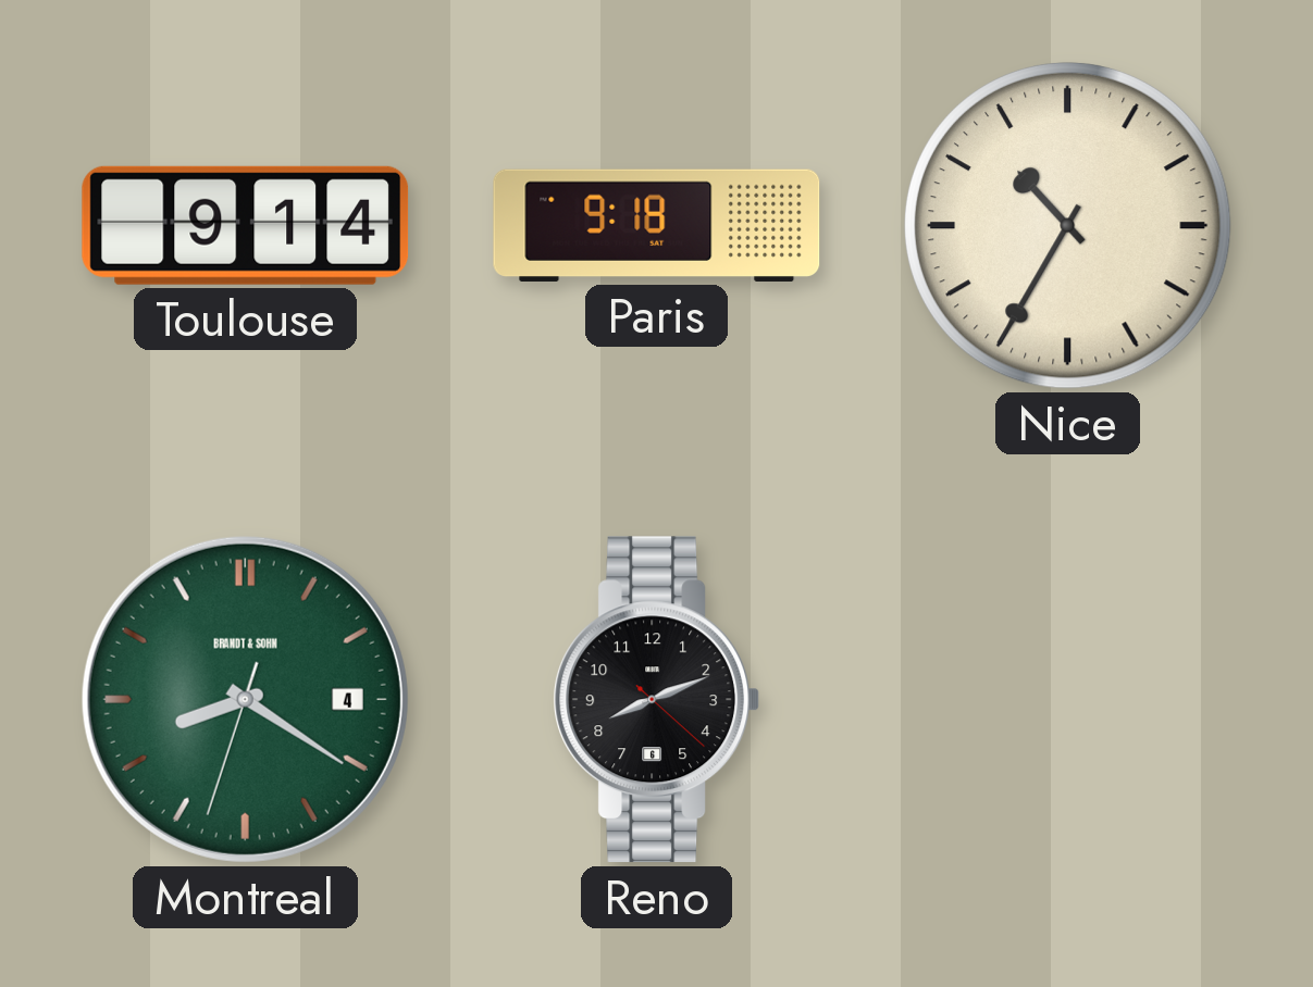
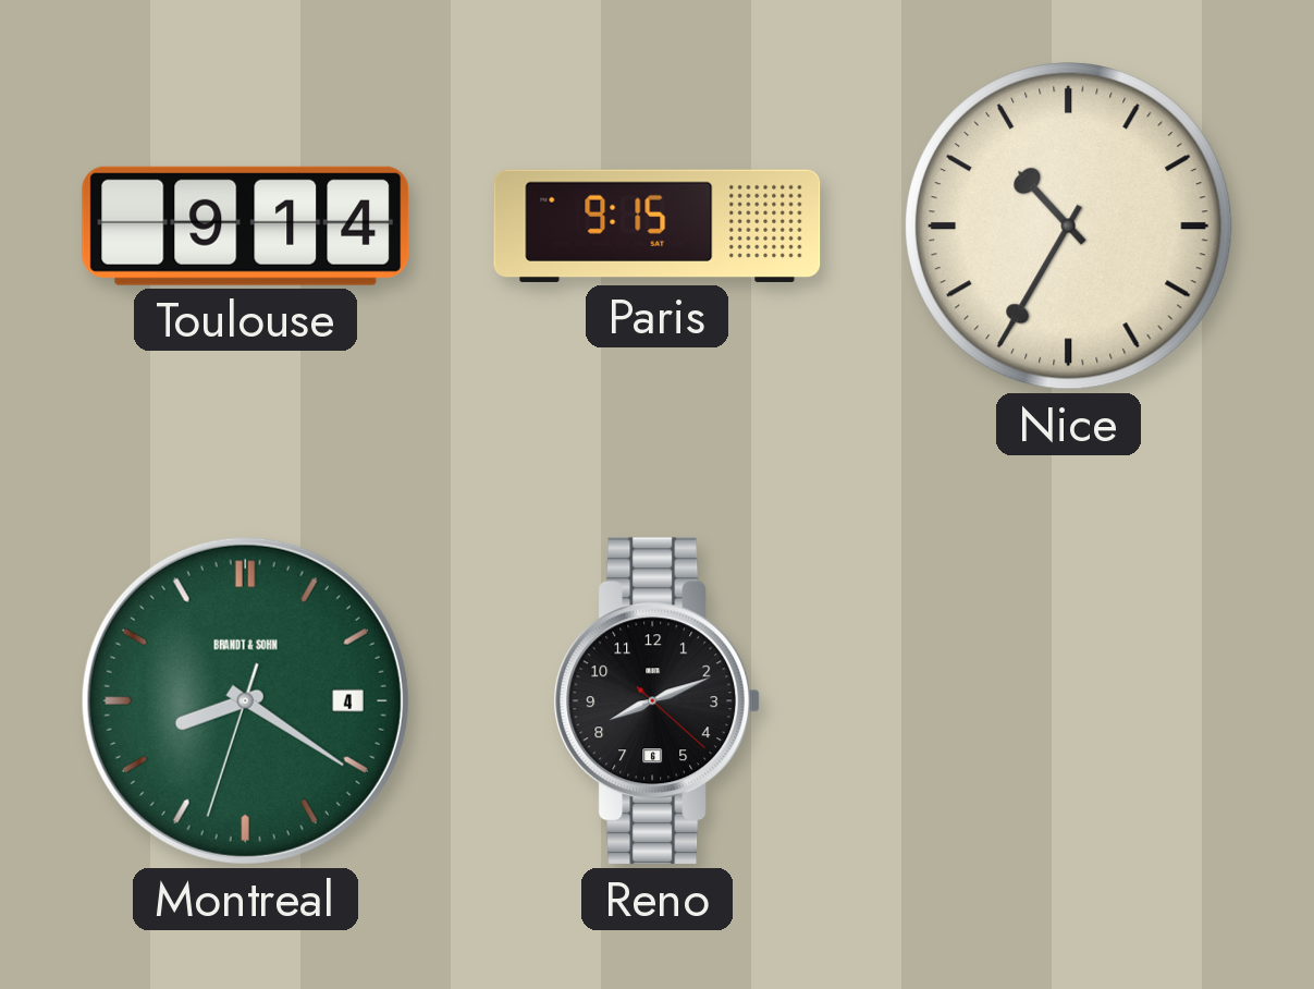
Paris: 9:18 -> 9:15
